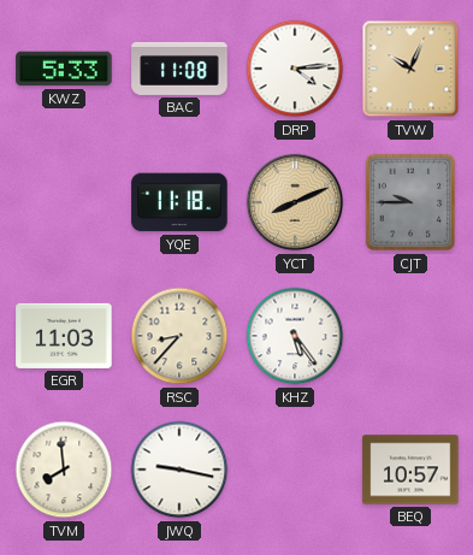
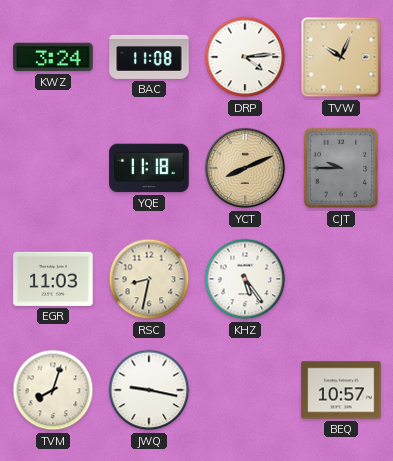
KWZ: 5:33 -> 3:24
RSC: 8:37 -> 8:32
TVM: 7:59 -> 8:03
